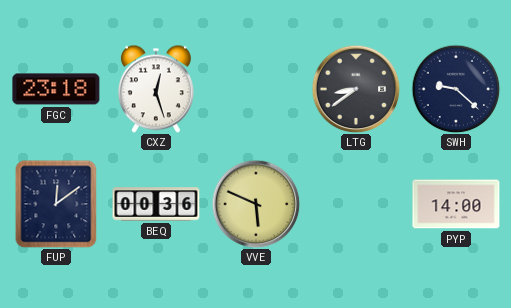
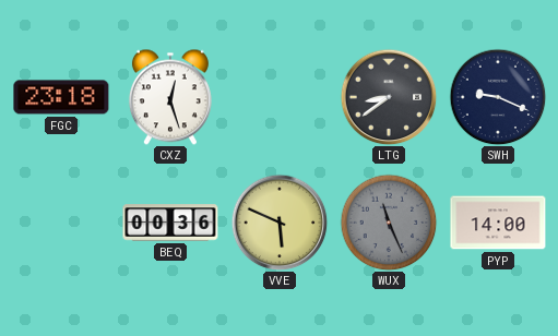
SWH: 9:22 -> 9:19
FUP: 12:09 -> none
WUX: none -> 11:26
